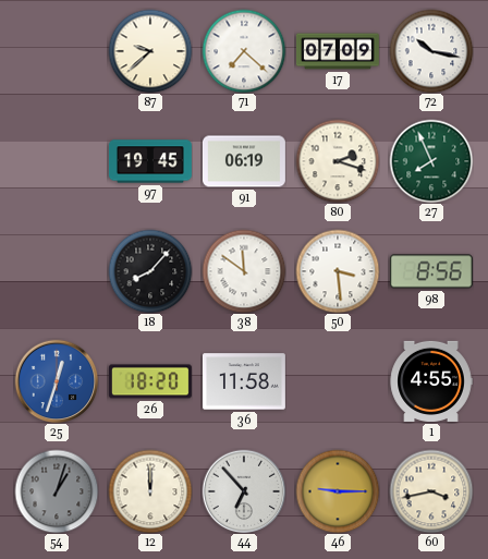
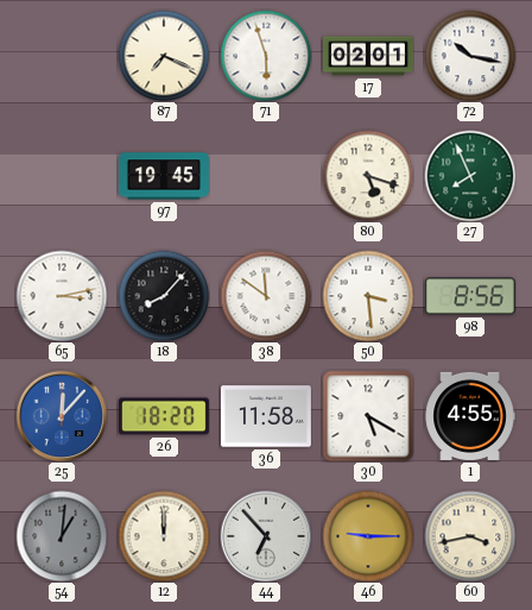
87: 9:38 -> 7:19
71: 7:22 -> 5:57
17: 07:09 -> 02:01
91: 06:19 -> none
80: 2:18 -> 5:18
65: none -> 3:13
25: 12:33 -> 12:07
30: none -> 5:20
54: 1:03 -> 1:01
